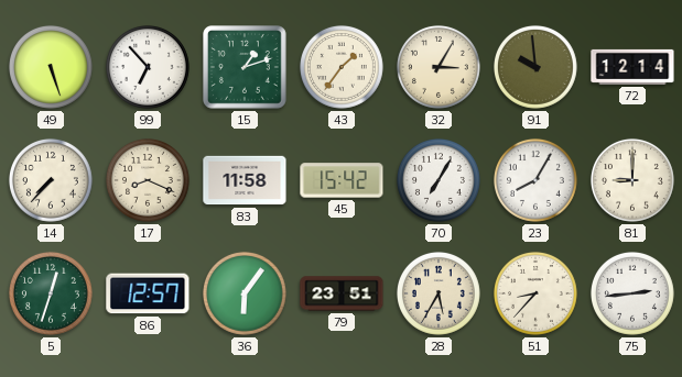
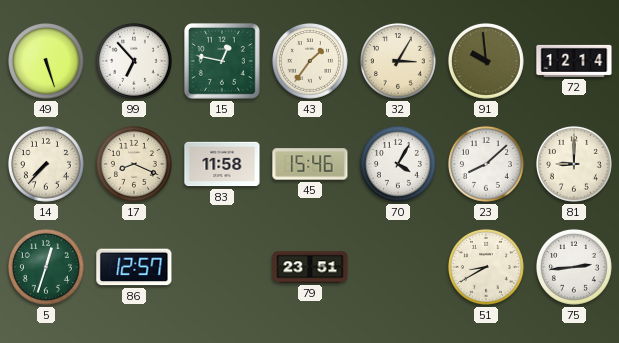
15: 1:12 -> 12:47
45: 15:42 -> 15:46
70: 7:05 -> 4:05
23: 8:05 -> 8:08
36: 6:06 -> none
28: 5:35 -> none
51: 8:37 -> 8:40
